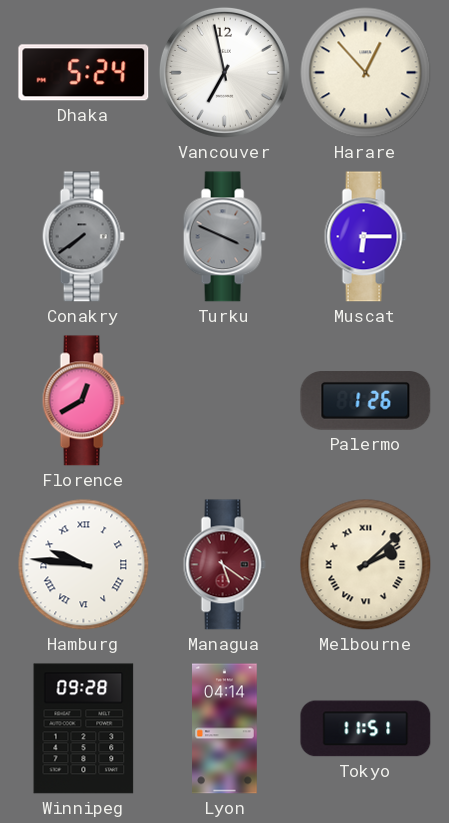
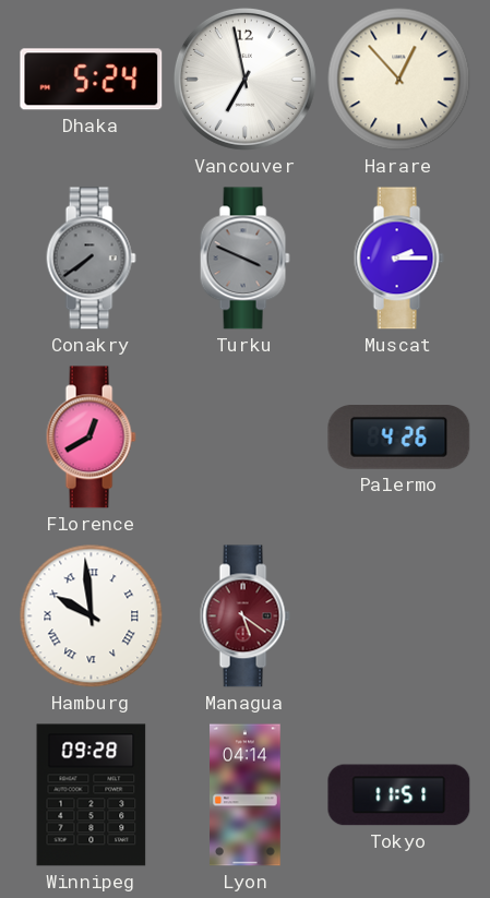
Muscat: 6:15 -> 2:15
Palermo: 1:26 -> 4:26
Hamburg: 9:46 -> 9:59
Melbourne: 2:08 -> none
